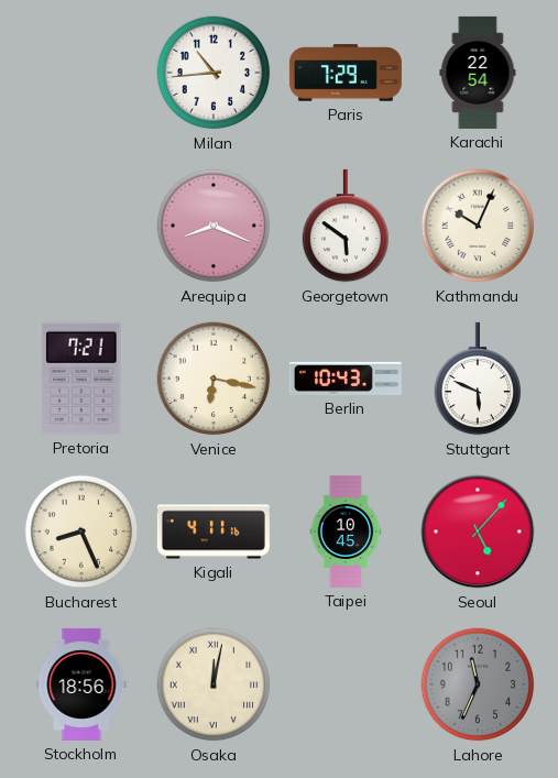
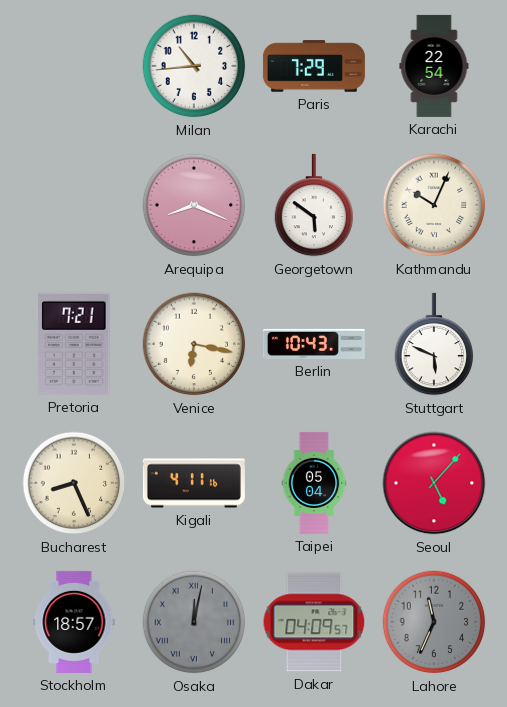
Taipei: 10:45 -> 05:04
Stockholm: 18:56 -> 18:57
Osaka dial: cream -> grey
Dakar: none -> 04:09
